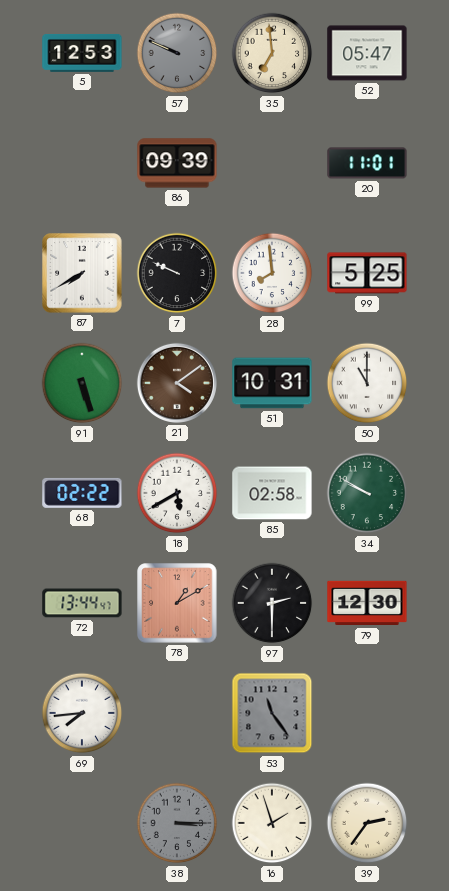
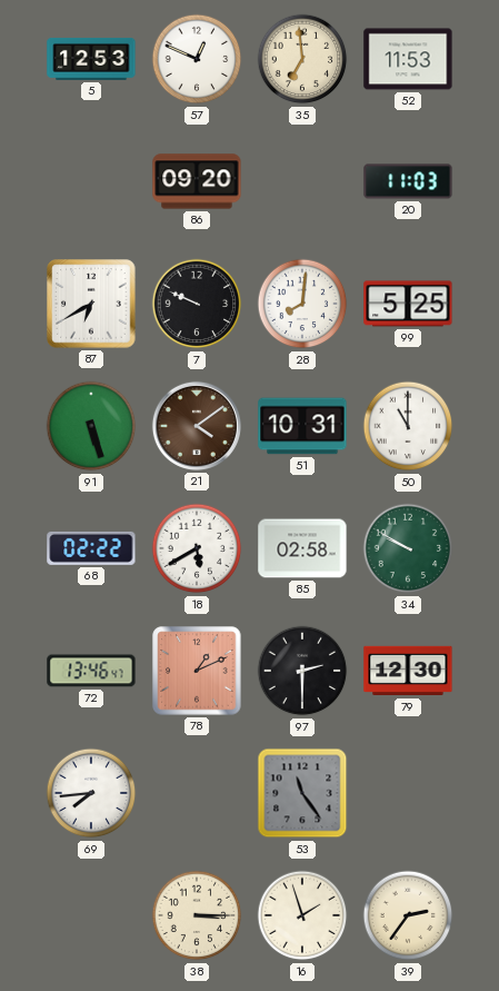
57: 9:49 -> 12:49
57 dial: grey -> white
52: 05:47 -> 11:53
86: 09:39 -> 09:20
20: 11:01 -> 11:03
87: 7:40 -> 6:40
28: 7:59 -> 8:01
72: 13:44 -> 13:46
78: 1:10 -> 1:11
38 dial: grey -> cream
